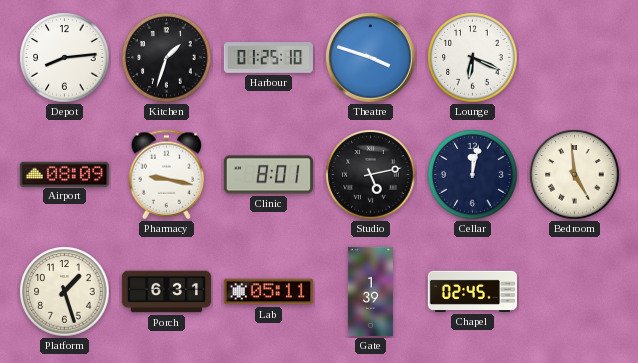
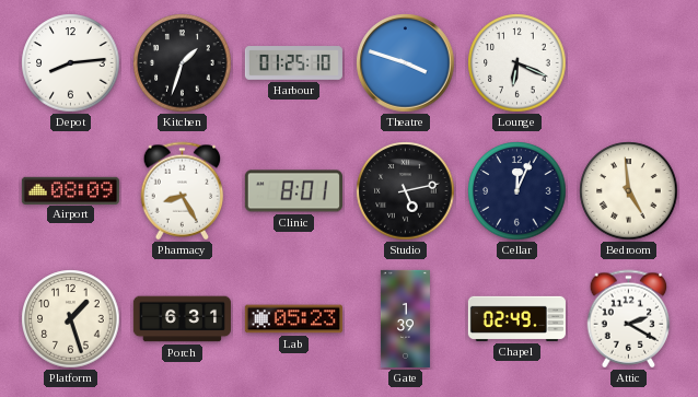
Pharmacy: 9:17 -> 8:25
Cellar: 12:02 -> 12:04
Lab: 05:11 -> 05:23
Chapel: 02:45 -> 02:49
Attic: none -> 2:20
